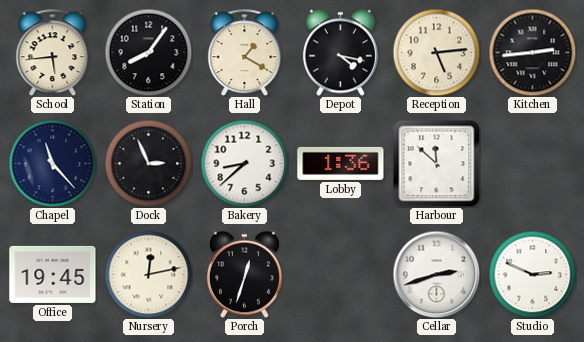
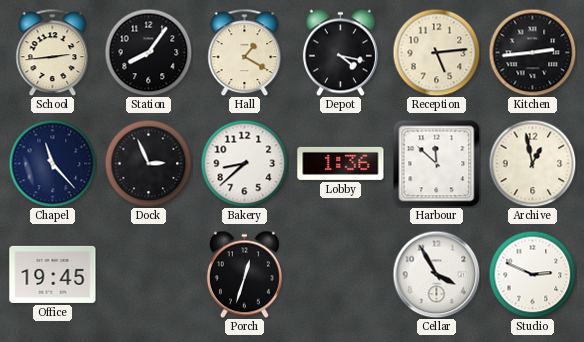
School: 5:44 -> 2:44
Archive: none -> 12:58
Nursery: 12:13 -> none
Cellar: 2:42 -> 3:55
